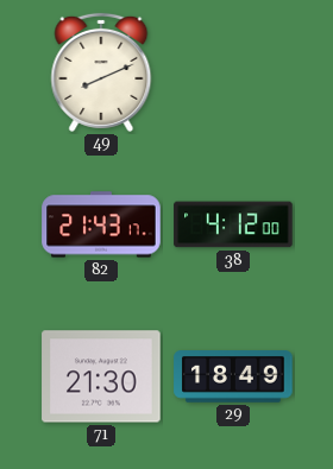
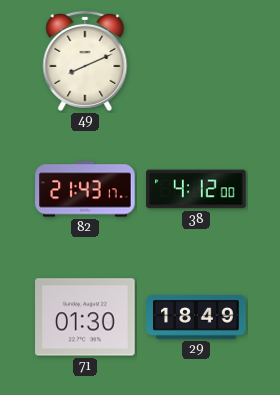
71: 21:30 -> 01:30
